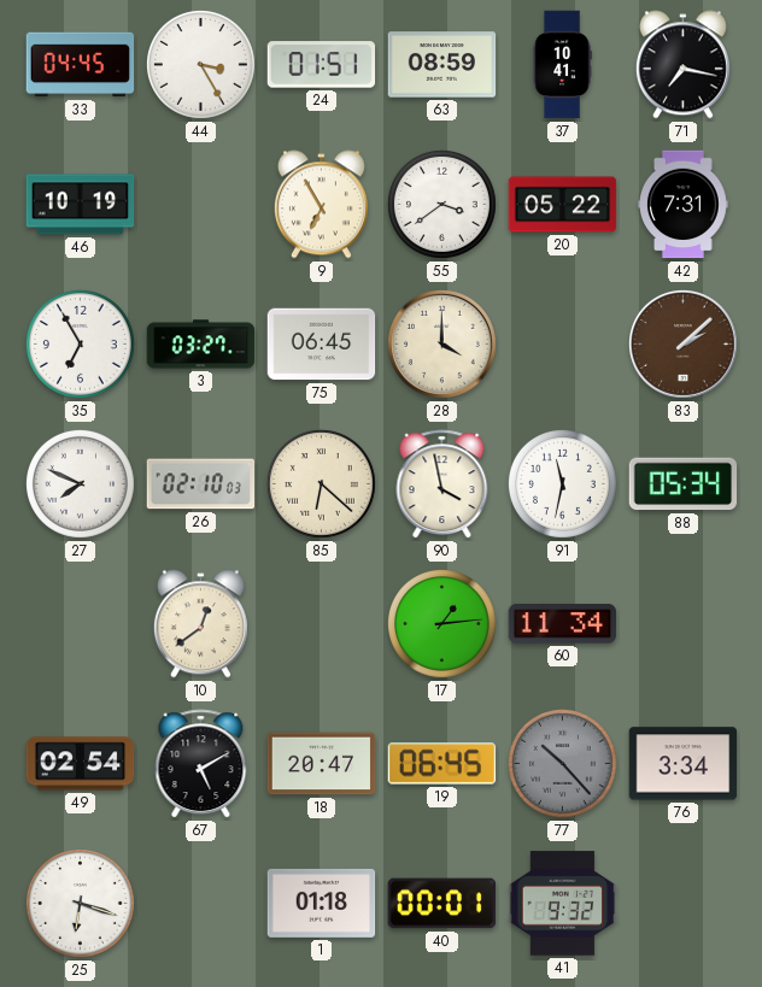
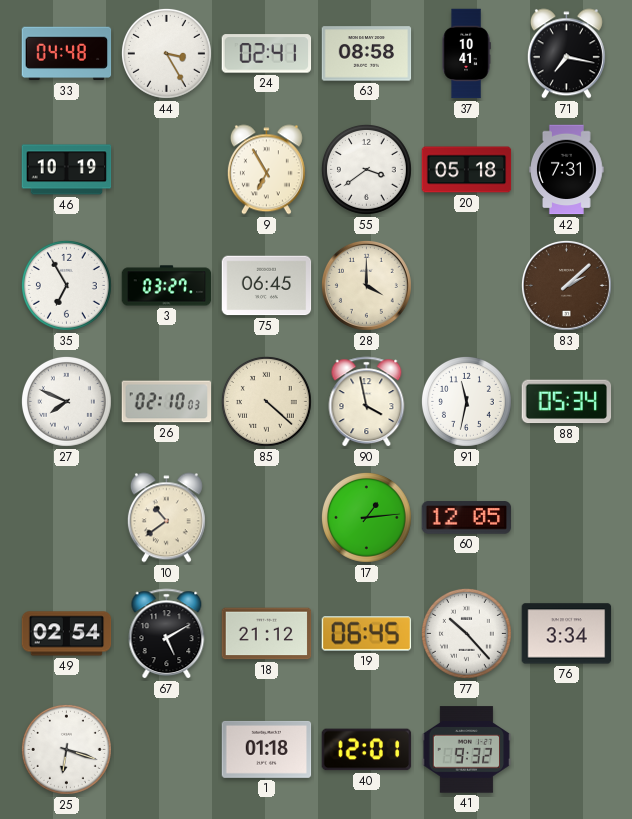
33: 04:45 -> 04:48
24: 01:51 -> 02:41
63: 08:59 -> 08:58
20: 05:22 -> 05:18
85: 6:22 -> 4:22
10: 12:39 -> 10:39
60: 11:34 -> 12:05
18: 20:47 -> 21:12
77 dial: grey -> white
40: 00:01 -> 12:01
